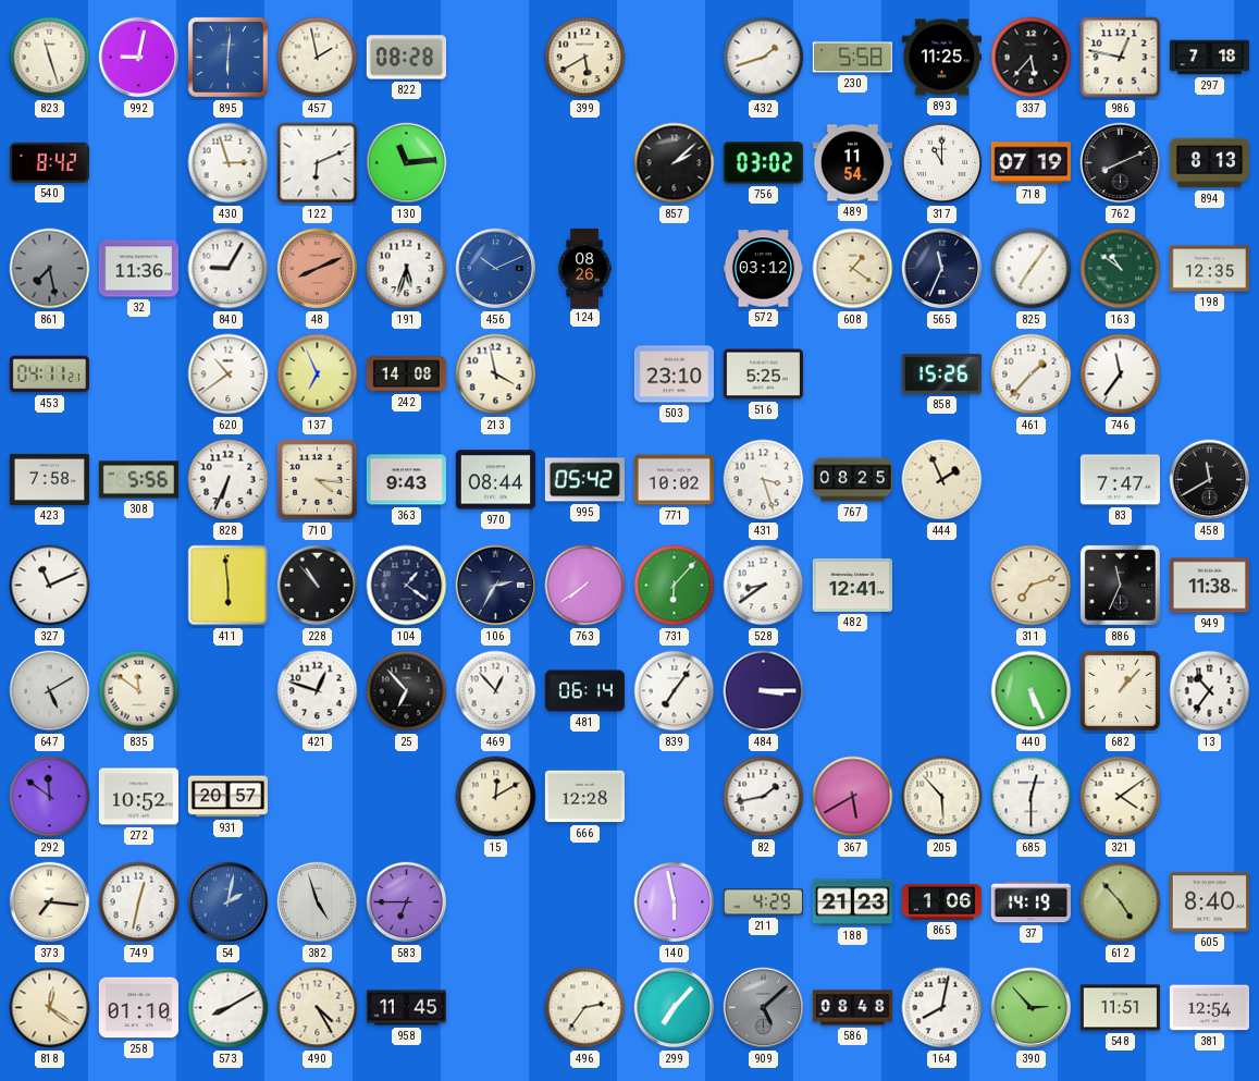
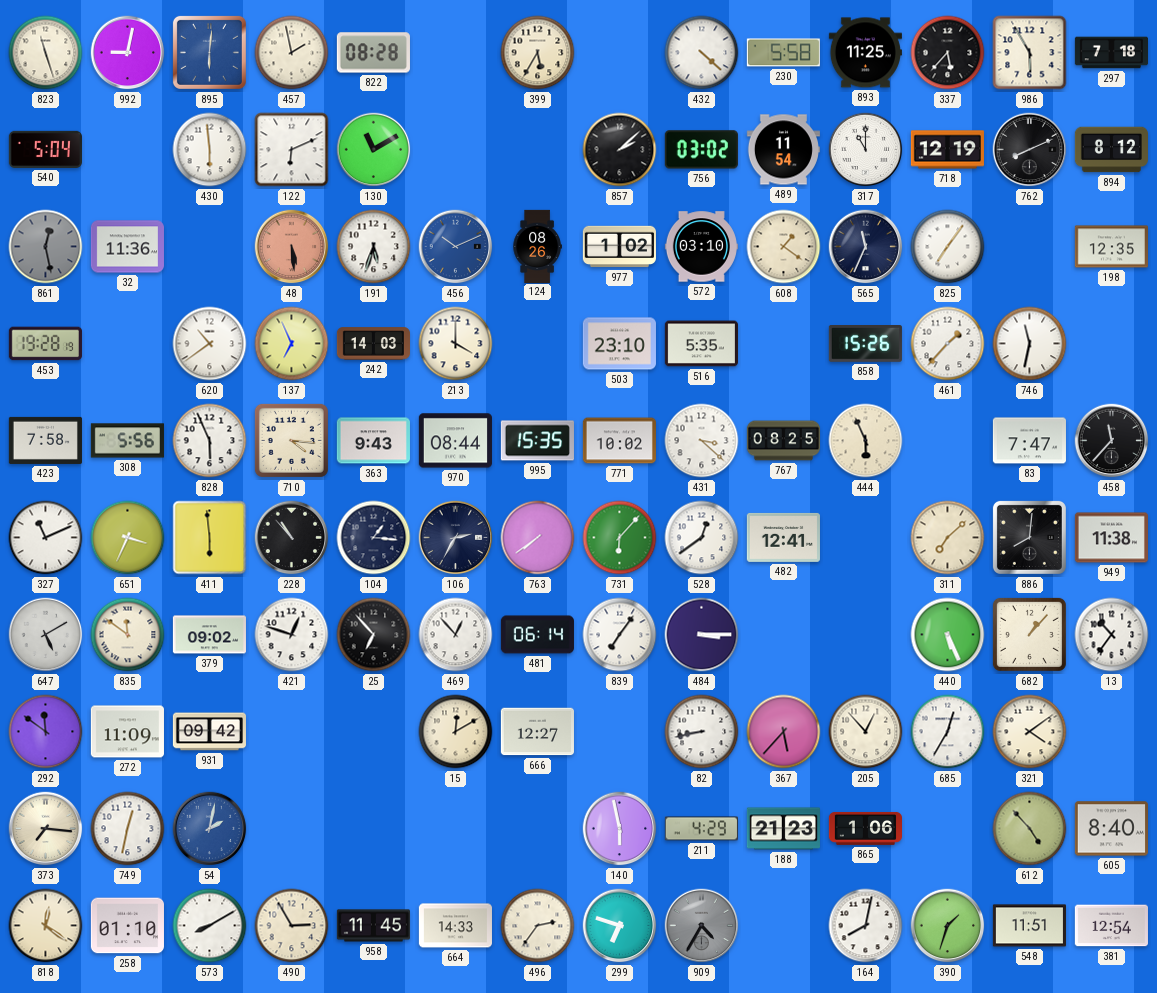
399: 5:40 -> 5:35
432: 1:42 -> 4:22
986: 12:47 -> 5:55
540: 8:42 -> 5:04
430: 2:57 -> 5:59
130: 11:14 -> 11:10
718: 07:19 -> 12:19
894: 8:13 -> 8:12
861: 7:28 -> 12:28
840: 9:05 -> none
48: 8:11 -> 5:29
977: none -> 1:02
572: 03:12 -> 03:10
163: 10:51 -> none
453: 04:11 -> 19:28
242: 14:08 -> 14:03
213: 3:58 -> 4:00
516: 5:25 -> 5:35
746: 11:36 -> 11:32
828: 6:34 -> 5:56
995: 05:42 -> 15:35
431: 3:27 -> 3:22
444: 1:56 -> 5:56
458: 11:40 -> 11:37
651: none -> 3:34
104: 1:21 -> 1:16
528: 8:39 -> 12:39
311: 7:12 -> 7:08
886: 11:34 -> 8:01
379: none -> 09:02
272: 10:52 -> 11:09
931: 20:57 -> 09:42
666: 12:28 -> 12:27
82: 1:43 -> 8:43
367: 5:40 -> 5:37
205: 5:53 -> 12:53
685: 12:30 -> 12:35
382: 4:57 -> none
583: 6:45 -> none
37: 14:19 -> none
490: 4:25 -> 2:55
664: none -> 14:33
299: 7:07 -> 6:48
909: 5:08 -> 4:35
586: 08:48 -> none
390: 2:53 -> 1:33
